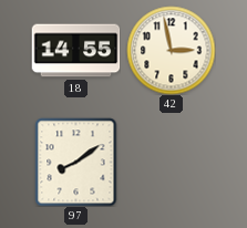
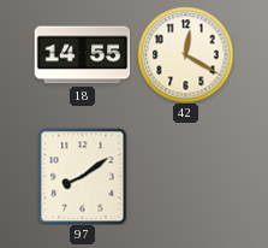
42: 2:58 -> 12:20
